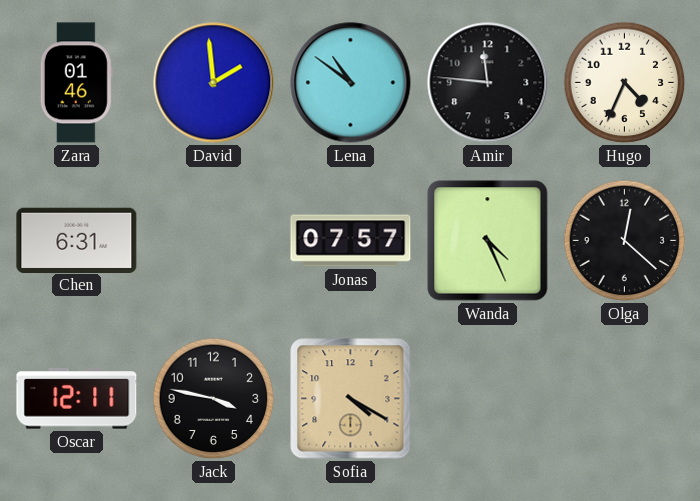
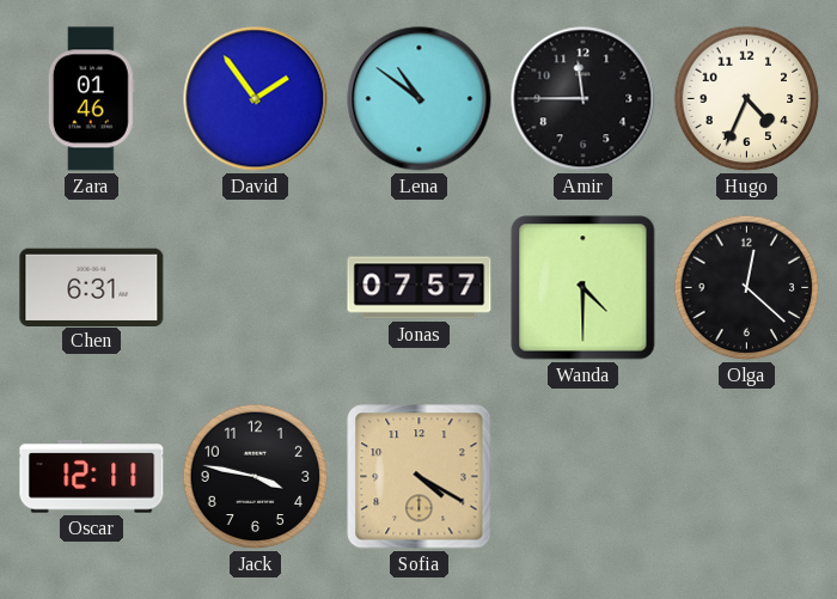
David: 1:59 -> 1:54
Amir: 11:46 -> 11:45
Wanda: 4:26 -> 4:30
